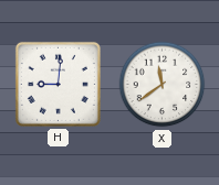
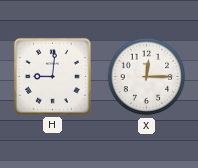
X: 11:39 -> 12:15
